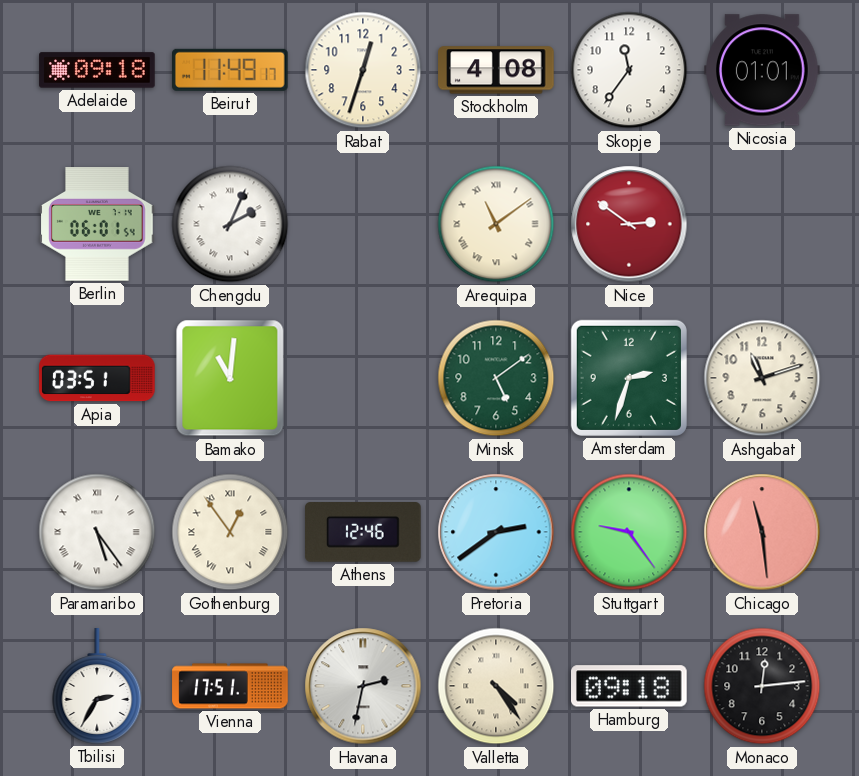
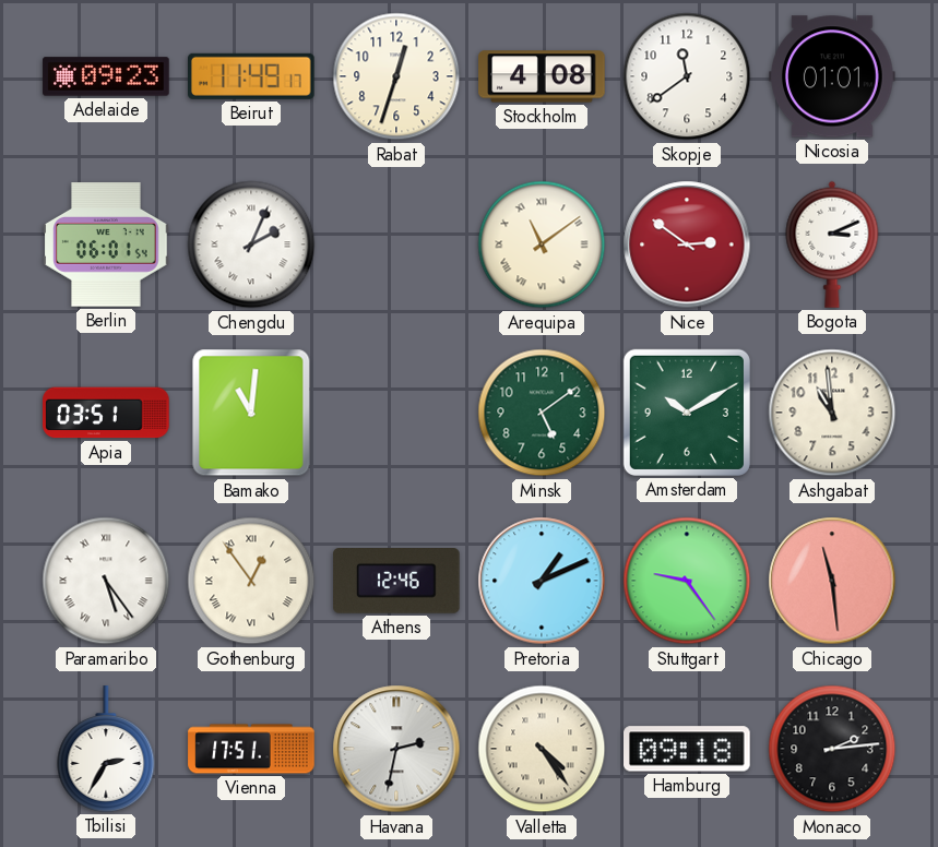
Adelaide: 09:18 -> 09:23
Skopje: 11:36 -> 11:39
Bogota: none -> 3:11
Amsterdam: 2:33 -> 10:10
Ashgabat: 11:12 -> 10:59
Pretoria: 2:39 -> 1:11
Monaco: 12:14 -> 2:14
